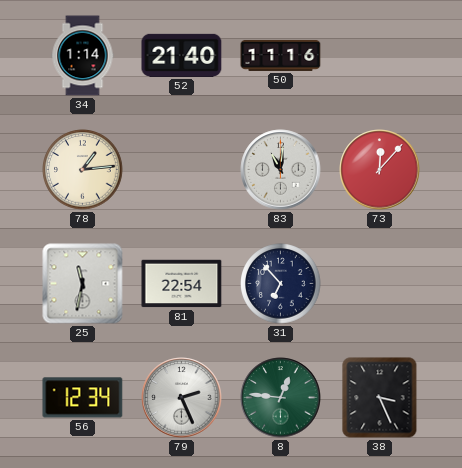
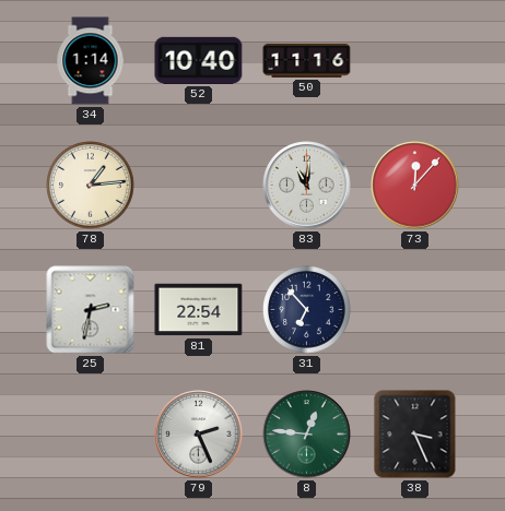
52: 21:40 -> 10:40
25: 11:32 -> 2:32
56: 12:34 -> none
